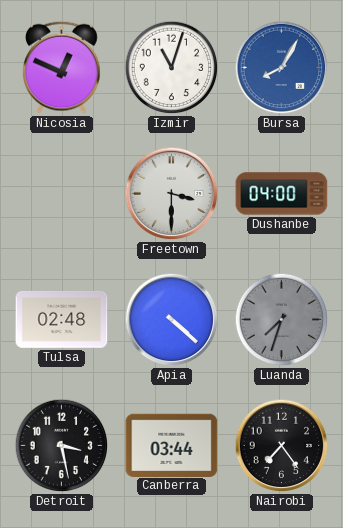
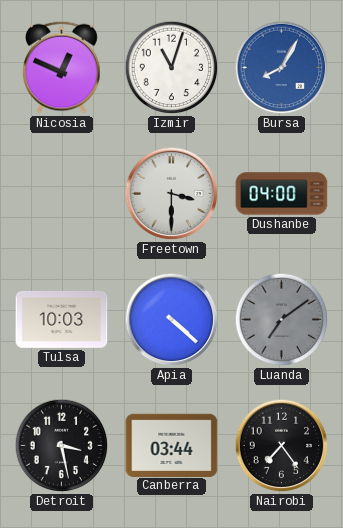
Tulsa: 02:48 -> 10:03
Luanda: 7:33 -> 7:09
